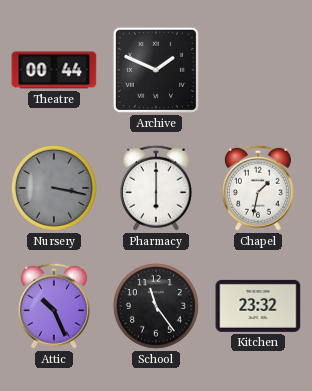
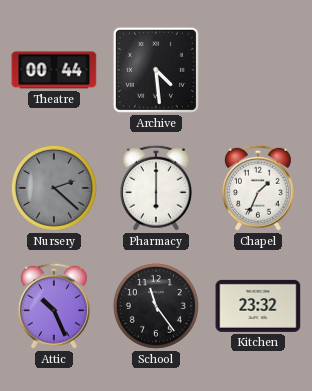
Archive: 1:49 -> 4:29
Nursery: 3:17 -> 2:22
Chapel: 1:32 -> 1:34
